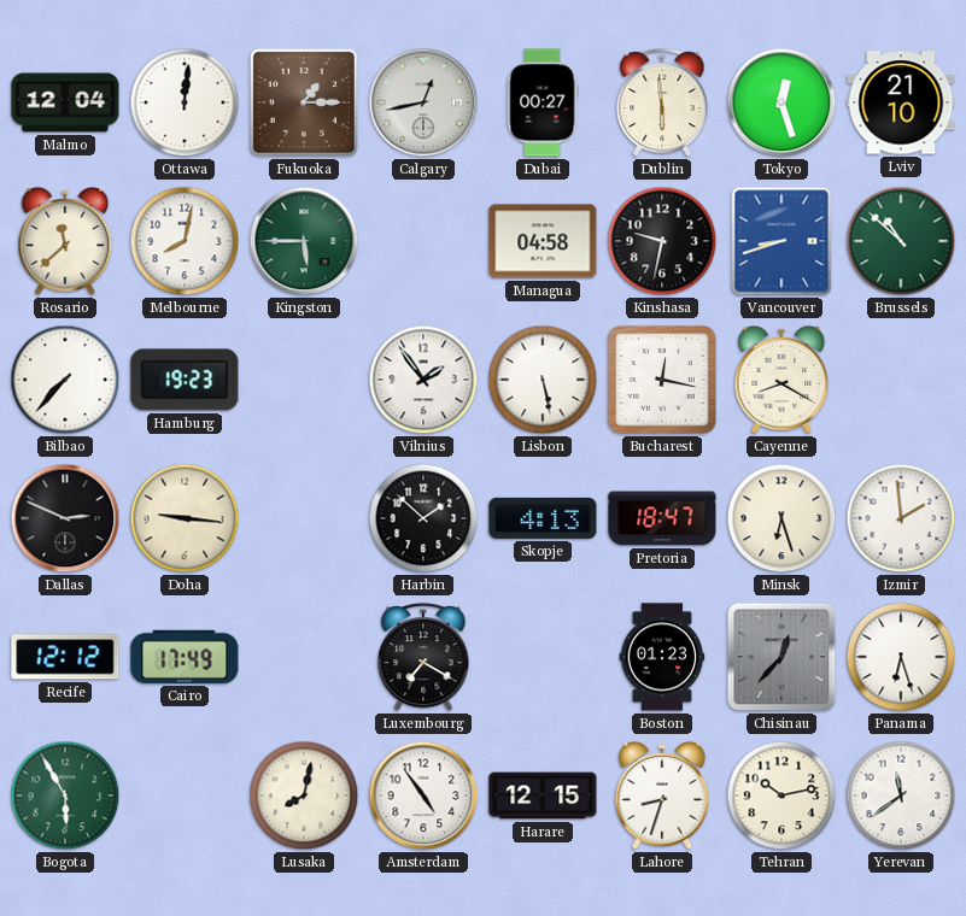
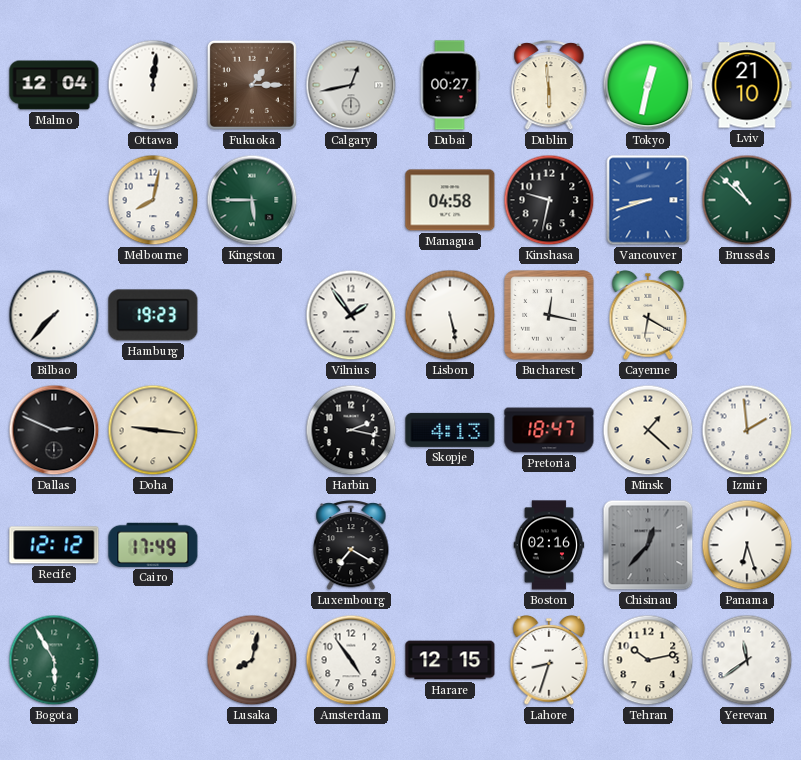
Tokyo: 12:27 -> 12:32
Rosario: 11:38 -> none
Cayenne: 8:20 -> 6:20
Harbin: 1:52 -> 2:17
Minsk: 6:27 -> 1:22
Boston: 01:23 -> 02:16
